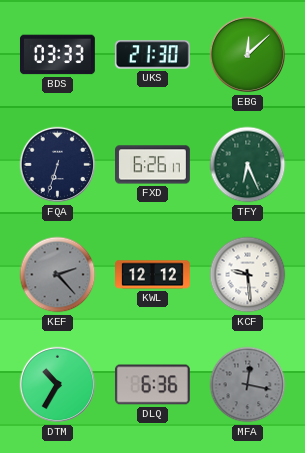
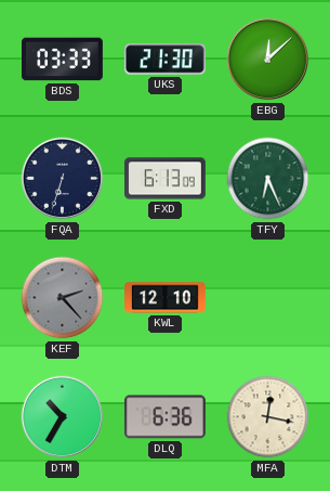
FXD: 6:26 -> 6:13
KWL: 12:12 -> 12:10
KCF: 9:29 -> none
MFA dial: grey -> cream
